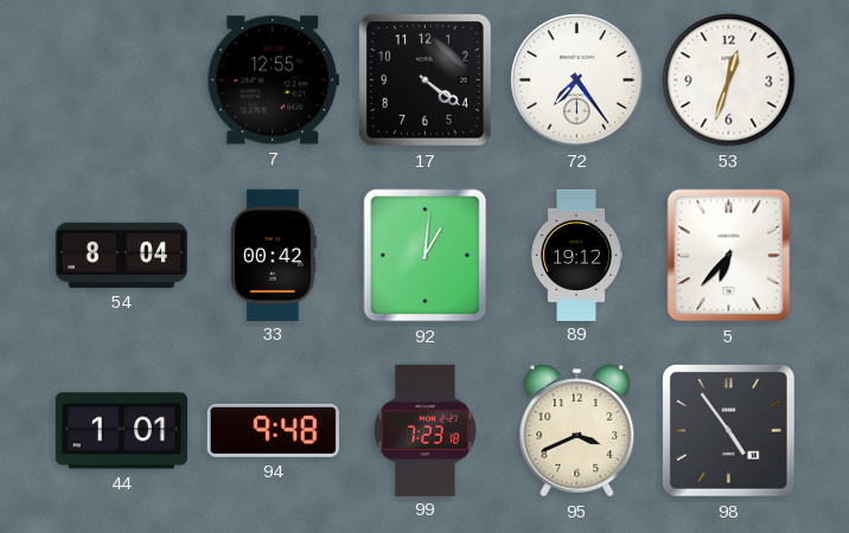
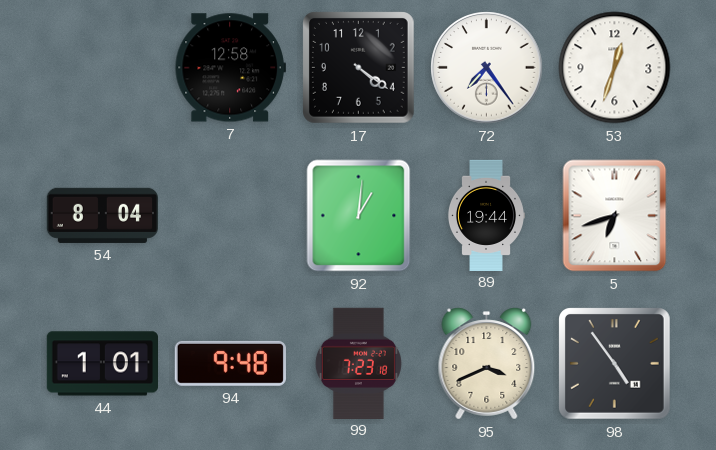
7: 12:55 -> 12:58
33: 00:42 -> none
89: 19:12 -> 19:44
5: 6:37 -> 6:42
